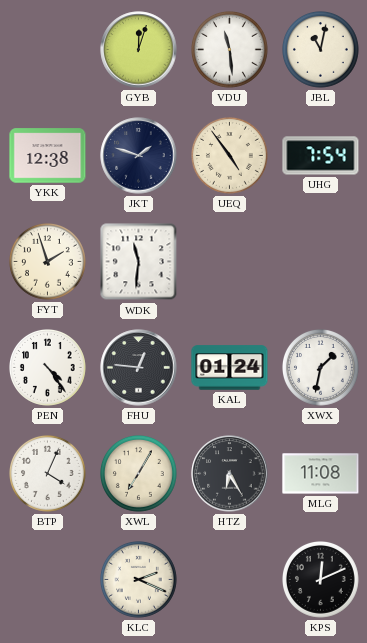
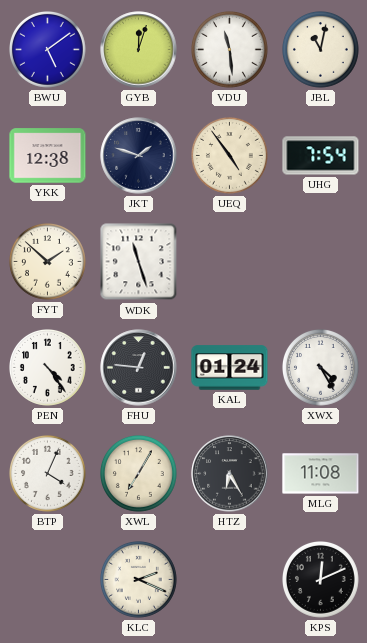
BWU: none -> 5:09
FYT: 1:57 -> 1:52
WDK: 11:31 -> 11:27
XWX: 1:32 -> 4:25
